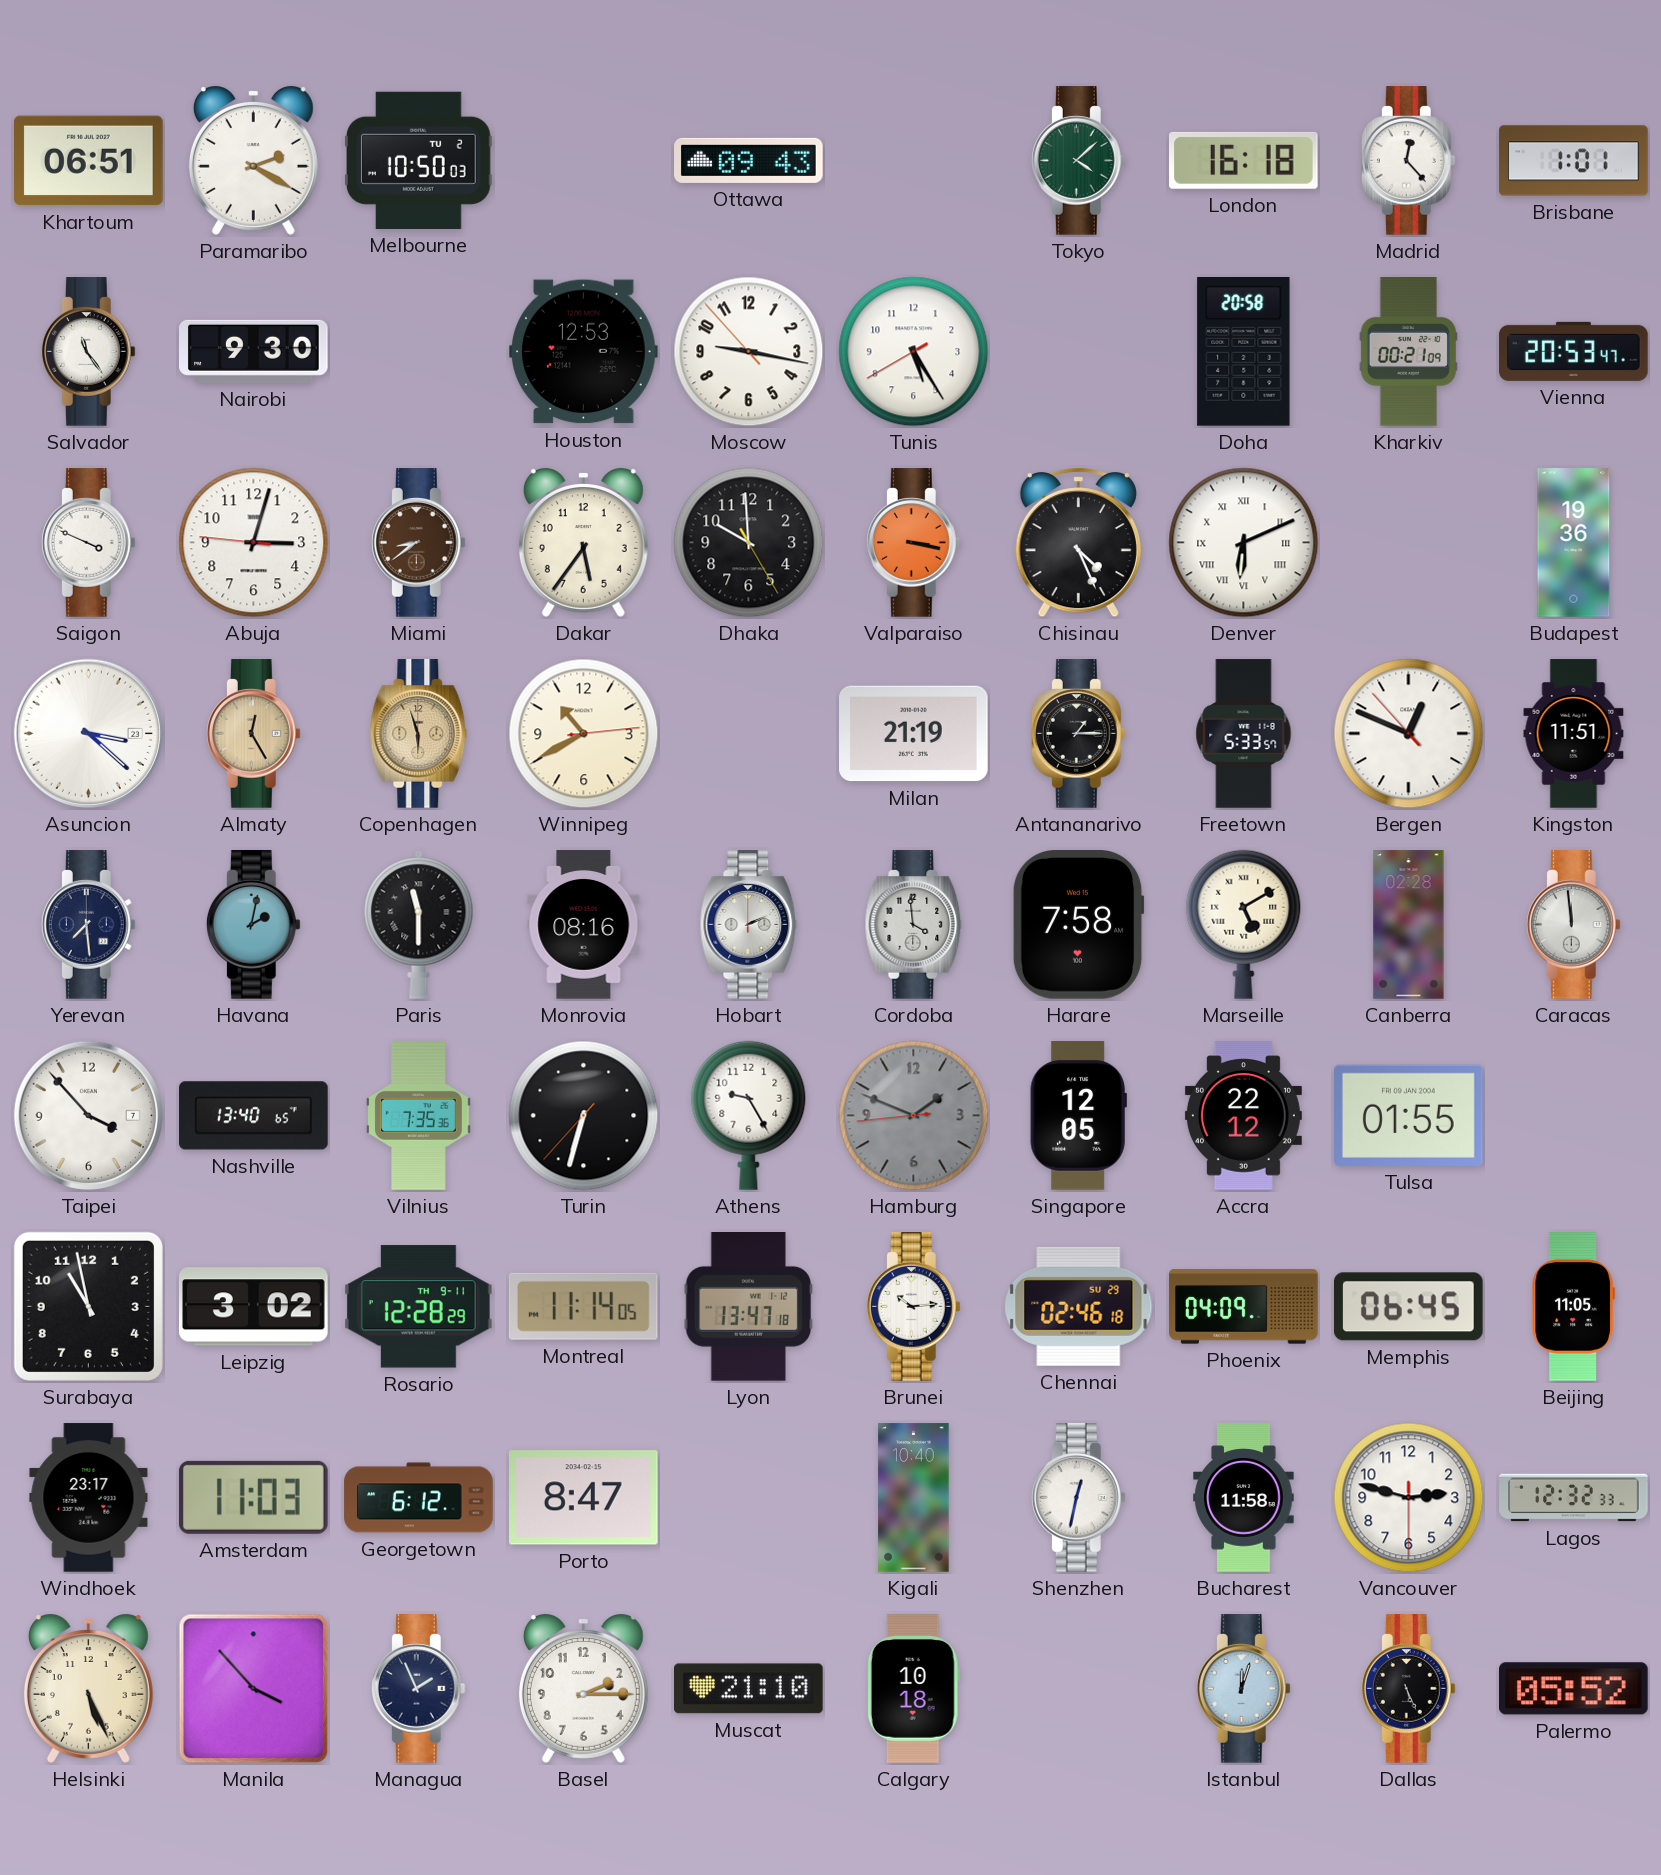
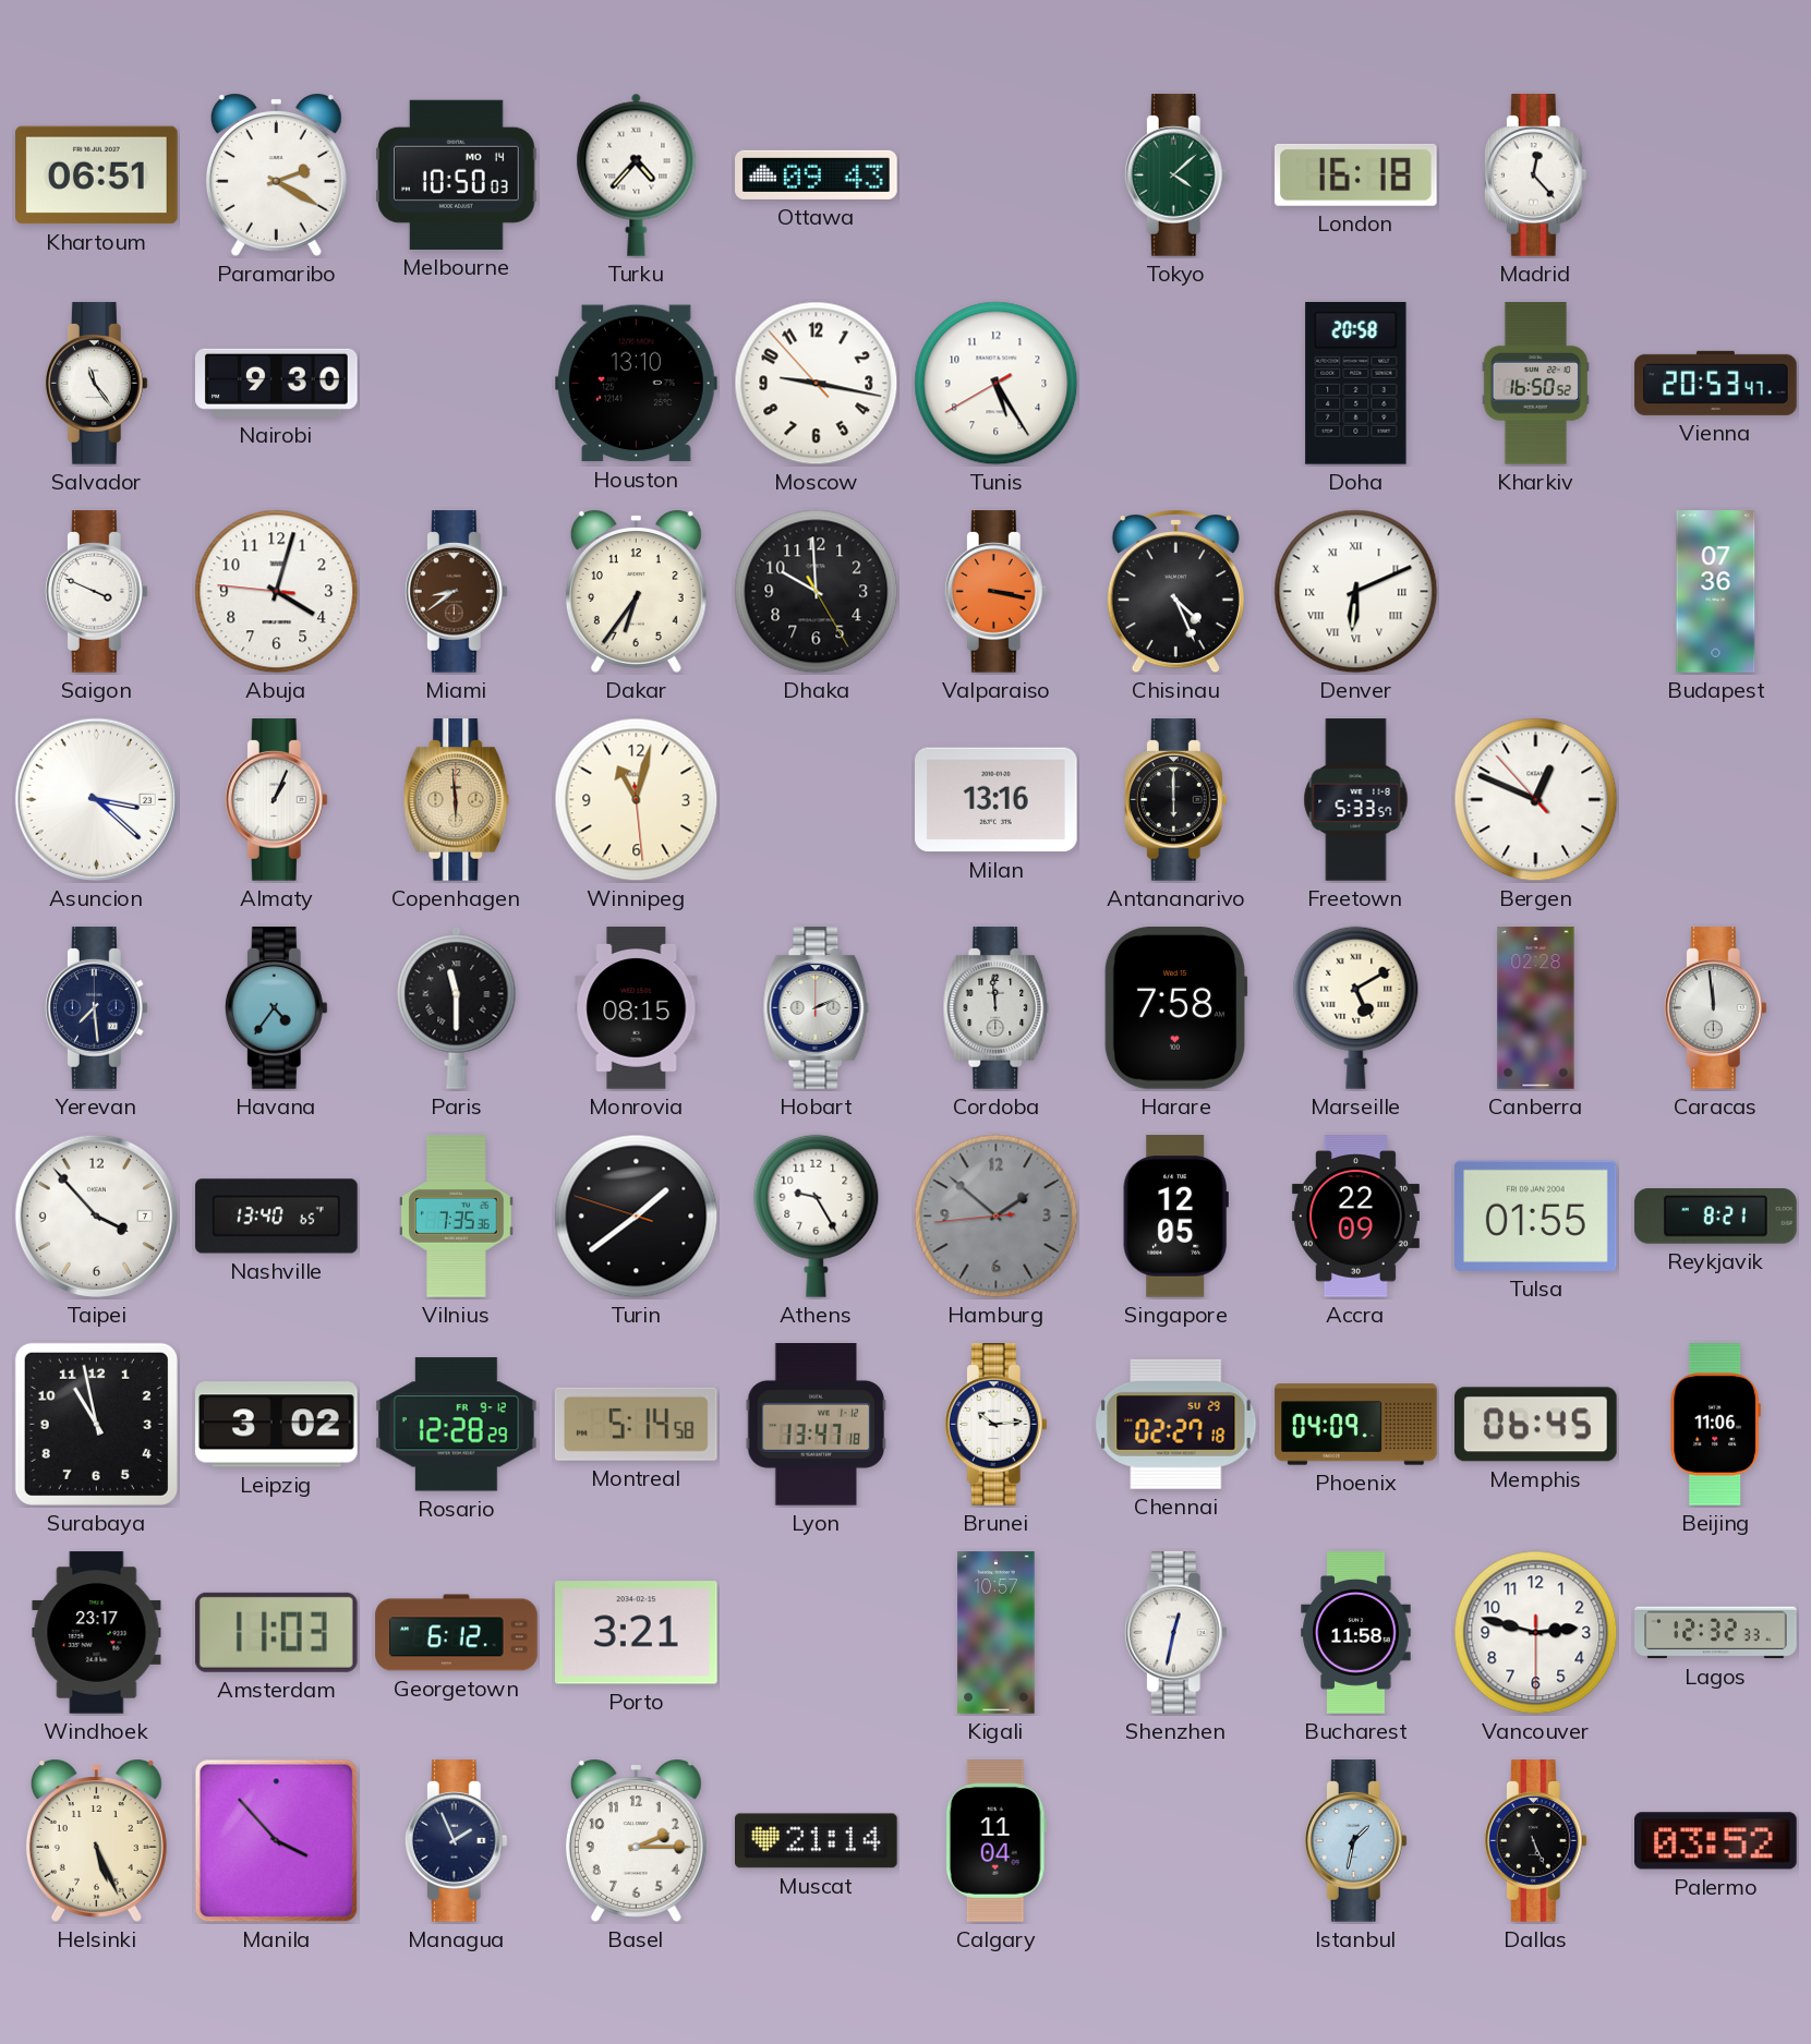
Melbourne date: TU 2 -> MO 14
Turku: none -> 4:37
Brisbane: 1:01 -> none
Houston: 12:53 -> 13:10
Kharkiv: 00:21 -> 16:50
Abuja: 3:02 -> 4:02
Dakar: 5:36 -> 6:36
Budapest: 19:36 -> 07:36
Almaty: 12:25 -> 1:04
Almaty dial: champagne -> white
Copenhagen: 5:57 -> 5:59
Winnipeg: 10:40 -> 11:02
Milan: 21:19 -> 13:16
Antananarivo: 1:15 -> 6:00
Kingston: 11:51 -> none
Havana: 2:02 -> 4:36
Monrovia: 08:16 -> 08:15
Cordoba: 3:59 -> 11:59
Turin: 6:32 -> 1:38
Hamburg: 1:48 -> 1:51
Accra: 22:12 -> 22:09
Reykjavik: none -> 8:21
Rosario date: TH 9-11 -> FR 9-12
Montreal: 11:14 -> 5:14
Chennai: 02:46 -> 02:27
Beijing: 11:05 -> 11:06
Porto: 8:47 -> 3:21
Kigali: 10:40 -> 10:57
Muscat: 21:10 -> 21:14
Calgary: 10:18 -> 11:04
Istanbul: 12:03 -> 1:32
Palermo: 05:52 -> 03:52
